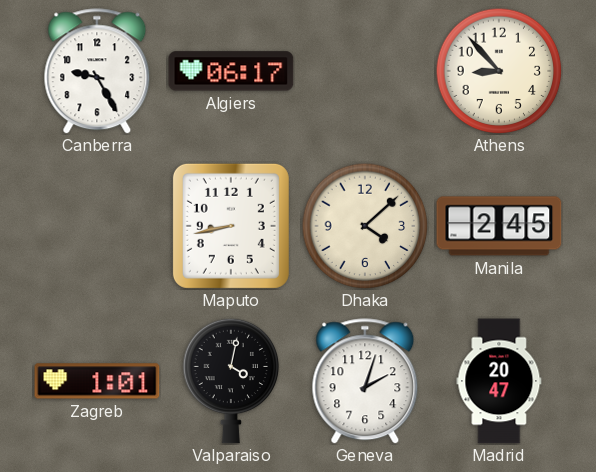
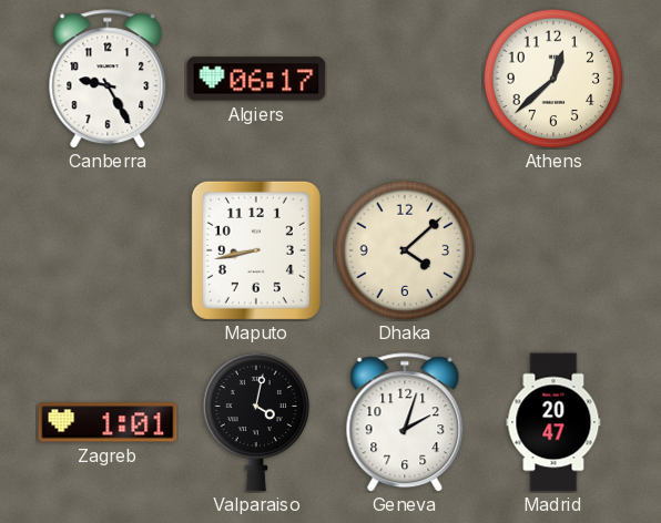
Athens: 8:53 -> 12:38
Manila: 2:45 -> none
